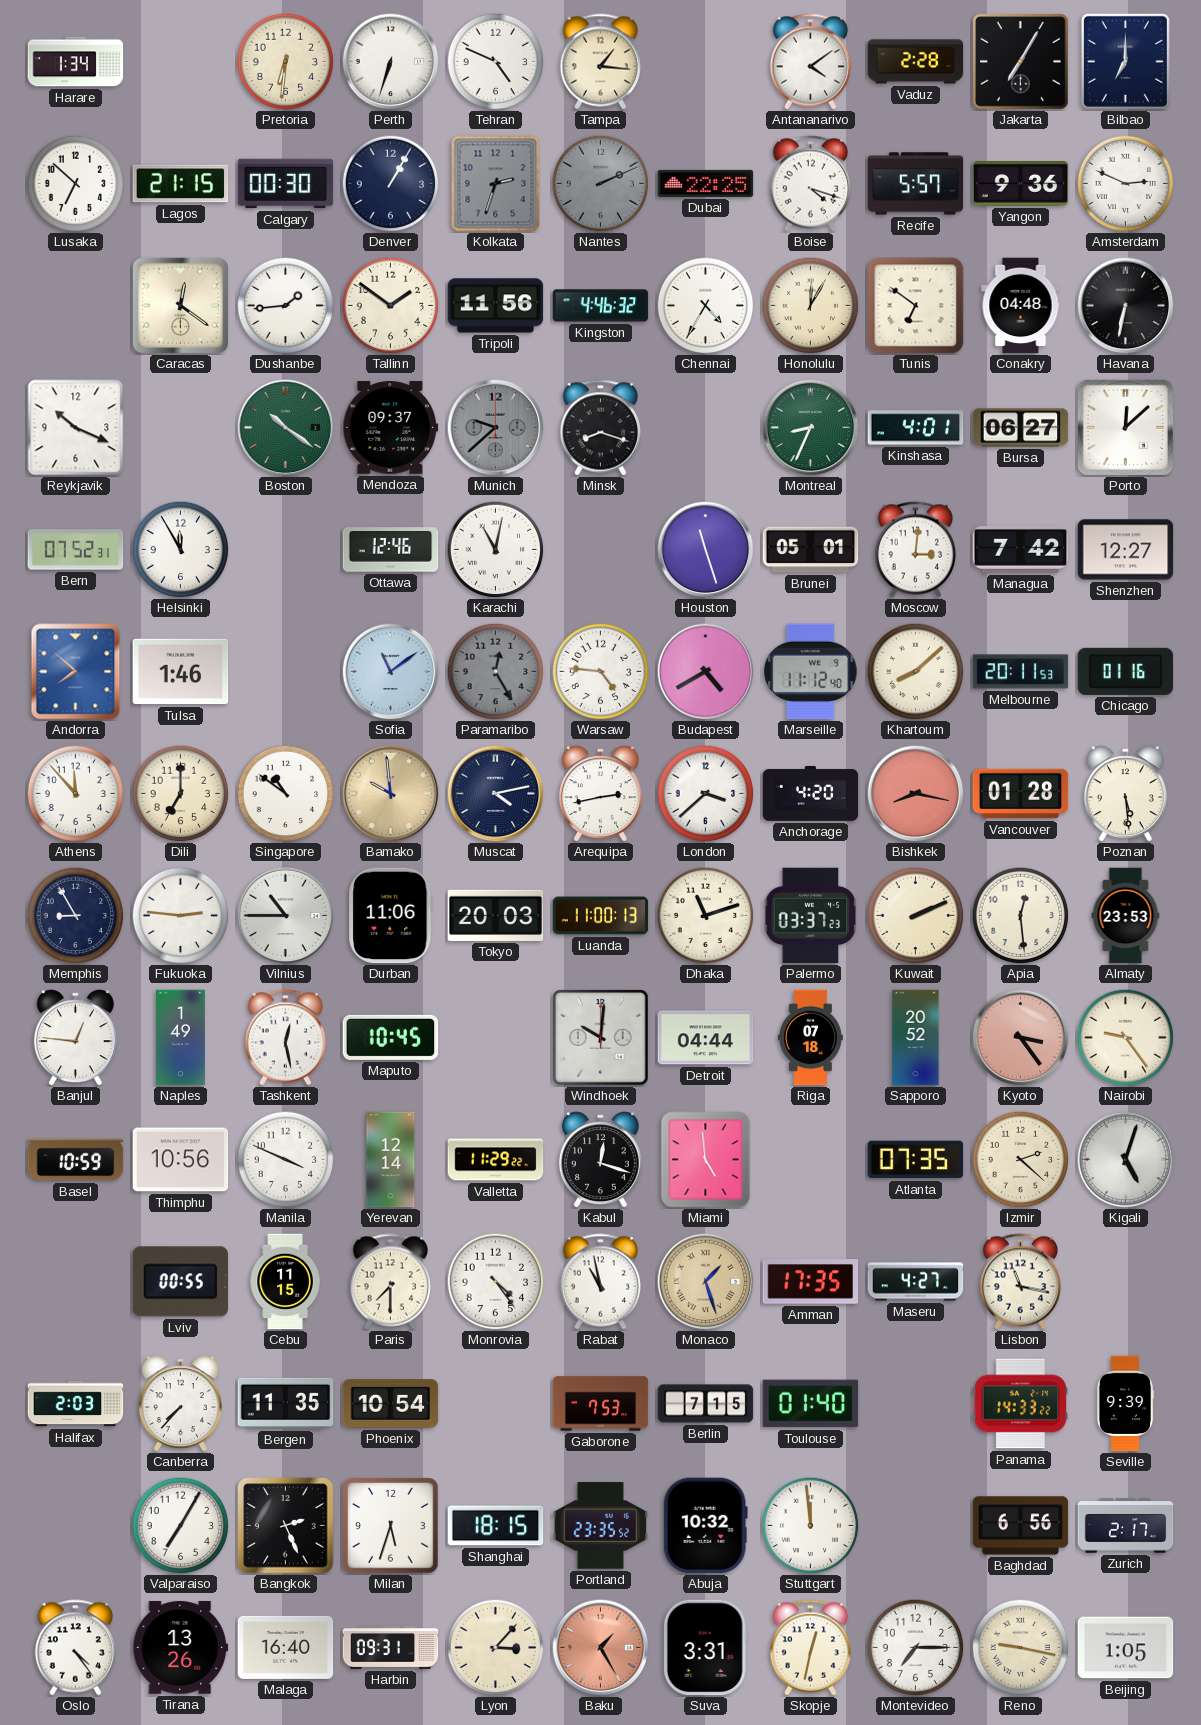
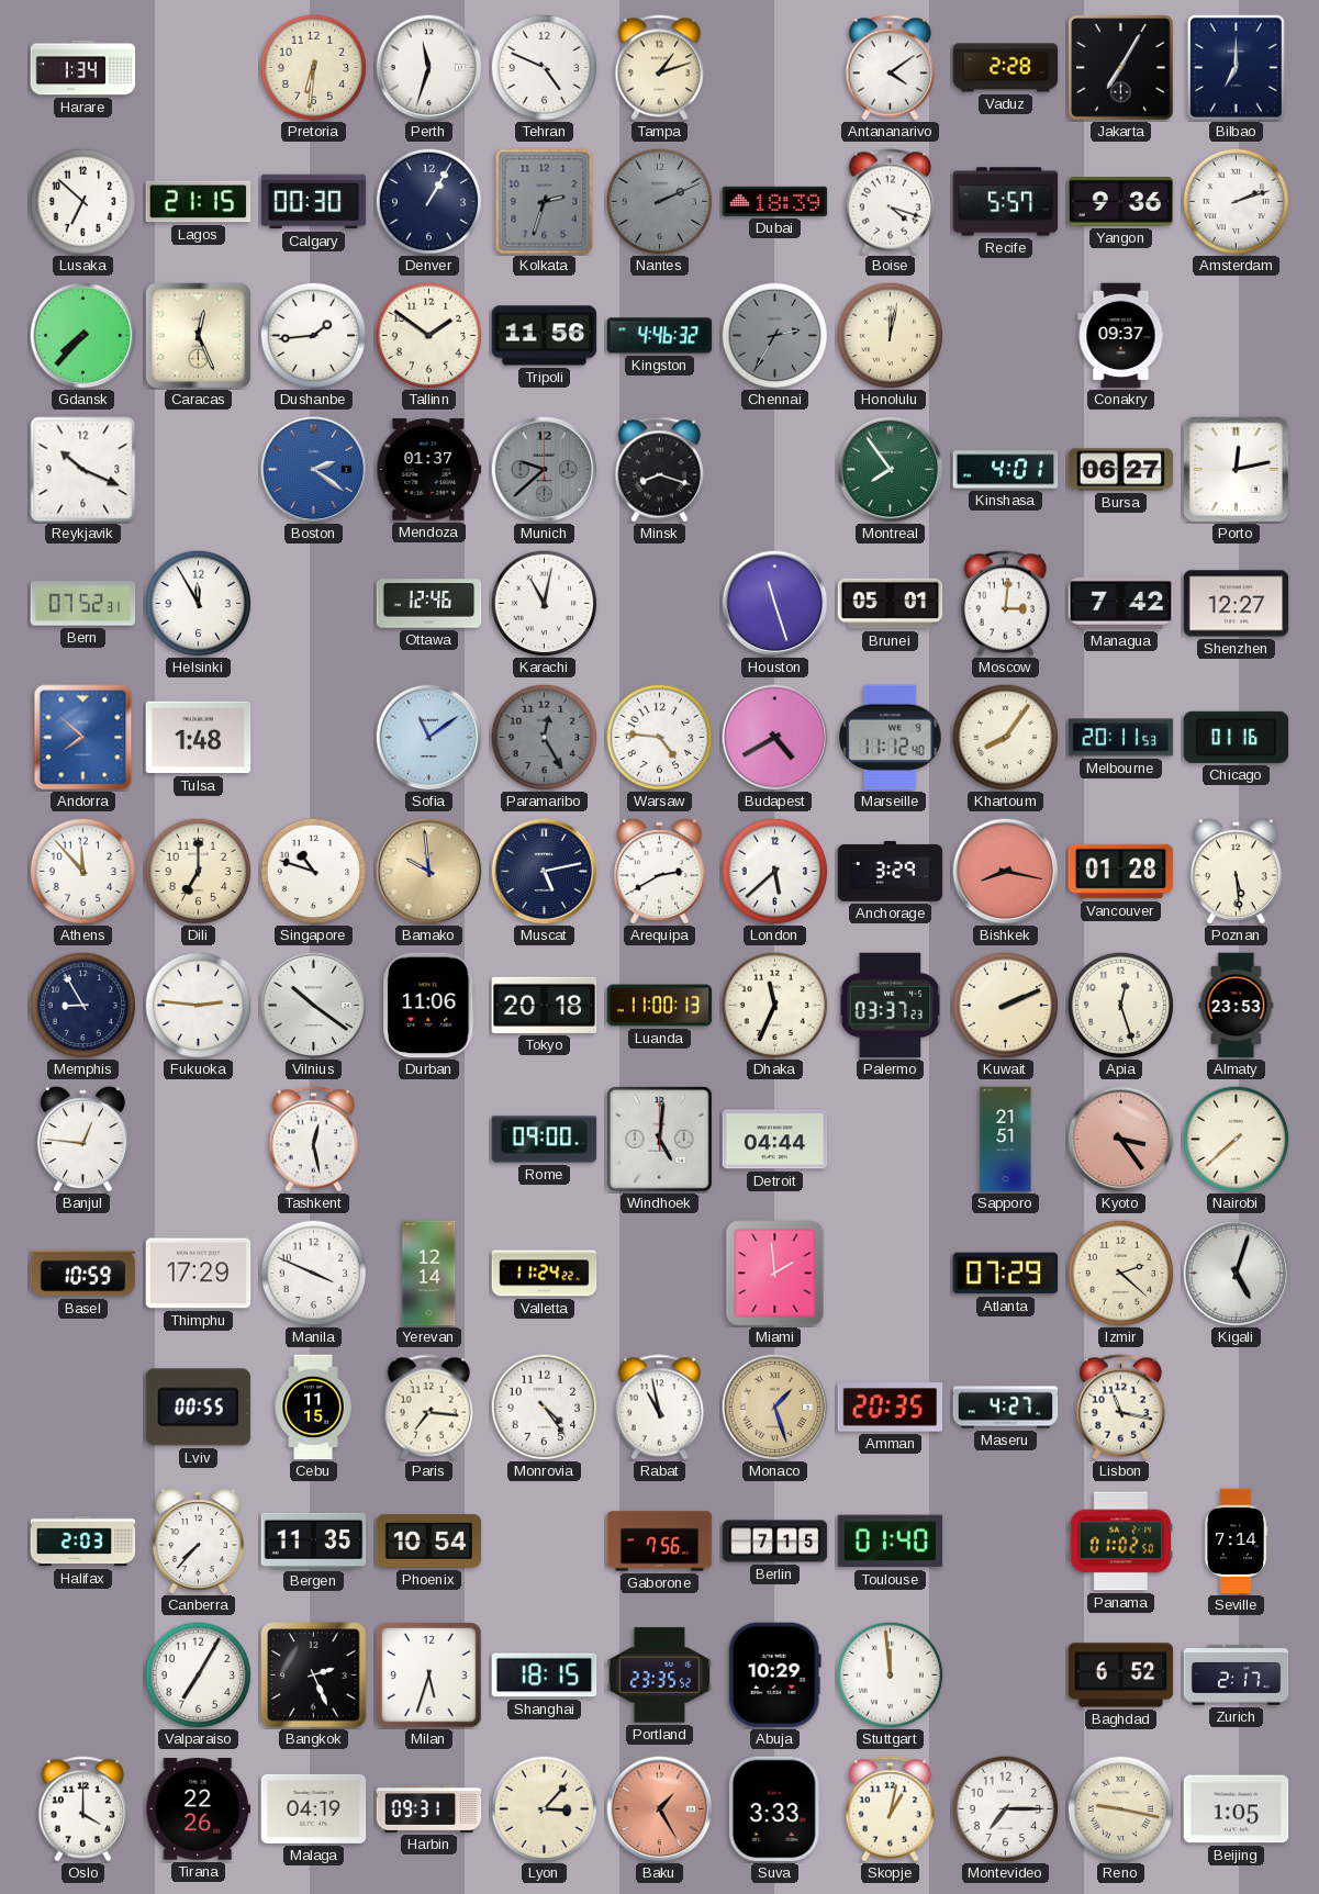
Perth: 6:33 -> 11:33
Tampa: 1:16 -> 1:12
Dubai: 22:25 -> 18:39
Amsterdam: 2:49 -> 2:12
Gdansk: none -> 7:37
Caracas: 12:21 -> 12:26
Chennai: 4:35 -> 2:35
Chennai dial: white -> grey
Honolulu: 12:05 -> 12:02
Tunis: 6:51 -> none
Conakry: 04:48 -> 09:37
Havana: 6:32 -> none
Boston: 10:21 -> 2:21
Boston dial: green -> blue
Mendoza: 09:37 -> 01:37
Montreal: 8:34 -> 7:54
Porto: 12:08 -> 12:13
Tulsa: 1:46 -> 1:48
Khartoum: 8:08 -> 8:06
Singapore: 10:51 -> 10:48
Muscat: 4:13 -> 5:13
Arequipa: 2:43 -> 2:40
London: 3:38 -> 5:38
Anchorage: 4:20 -> 3:29
Vilnius: 10:45 -> 10:21
Tokyo: 20:03 -> 20:18
Dhaka: 11:12 -> 11:34
Apia: 12:29 -> 12:27
Naples: 1:49 -> none
Maputo: 10:45 -> none
Rome: none -> 09:00
Windhoek: 10:01 -> 5:01
Riga: 07:18 -> none
Sapporo: 20:52 -> 21:51
Nairobi: 9:24 -> 7:38
Thimphu: 10:56 -> 17:29
Valletta: 11:29 -> 11:24
Kabul: 12:18 -> none
Miami: 4:59 -> 1:59
Atlanta: 07:35 -> 07:29
Paris: 7:30 -> 7:16
Amman: 17:35 -> 20:35
Gaborone: 7:53 -> 7:56
Panama: 14:33 -> 01:02
Seville: 9:39 -> 7:14
Abuja: 10:32 -> 10:29
Baghdad: 6:56 -> 6:52
Oslo: 4:24 -> 4:00
Tirana: 13:26 -> 22:26
Malaga: 16:40 -> 04:19
Suva: 3:31 -> 3:33
Skopje: 12:32 -> 1:02
